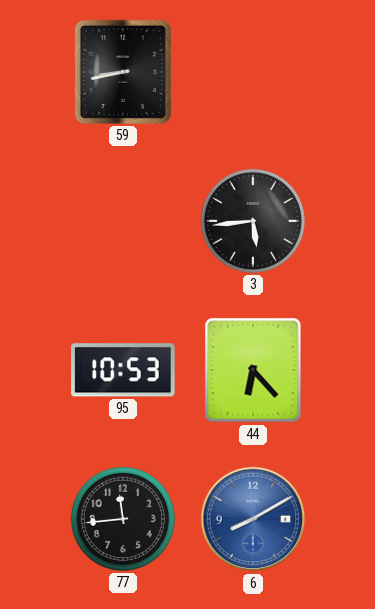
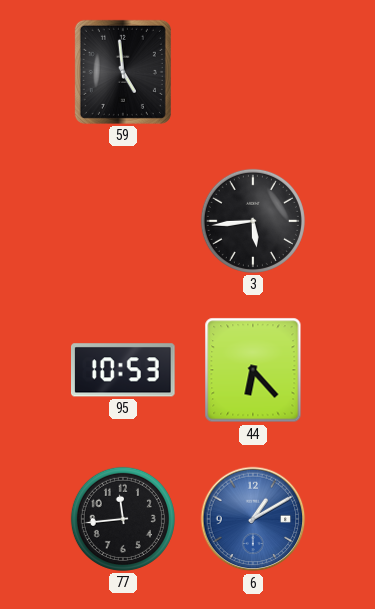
59: 8:43 -> 4:59
6: 8:10 -> 1:10
